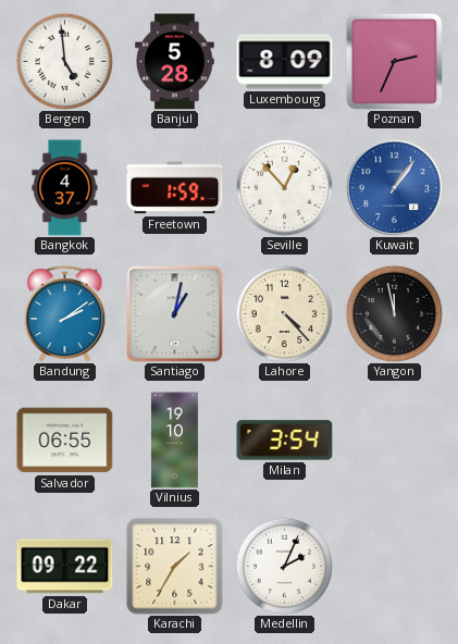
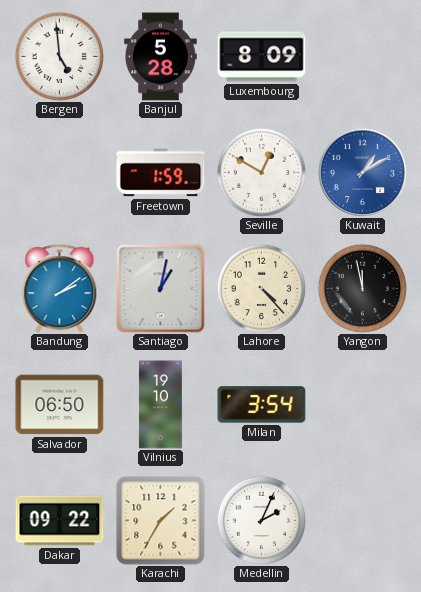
Poznan: 2:34 -> none
Bangkok: 4:37 -> none
Seville: 12:53 -> 12:50
Kuwait: 1:06 -> 1:10
Salvador: 06:55 -> 06:50
